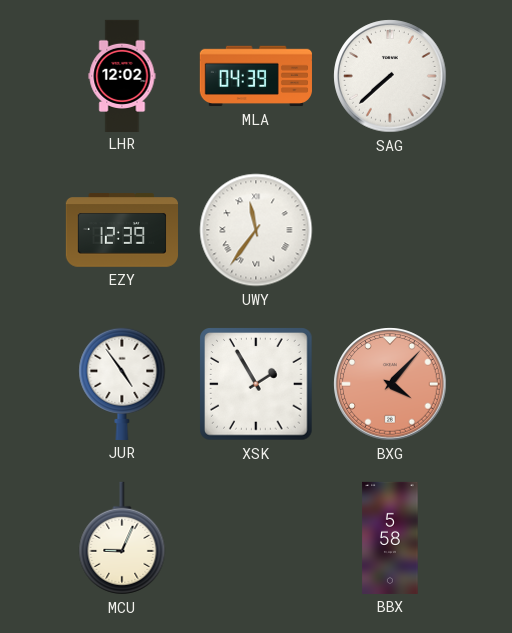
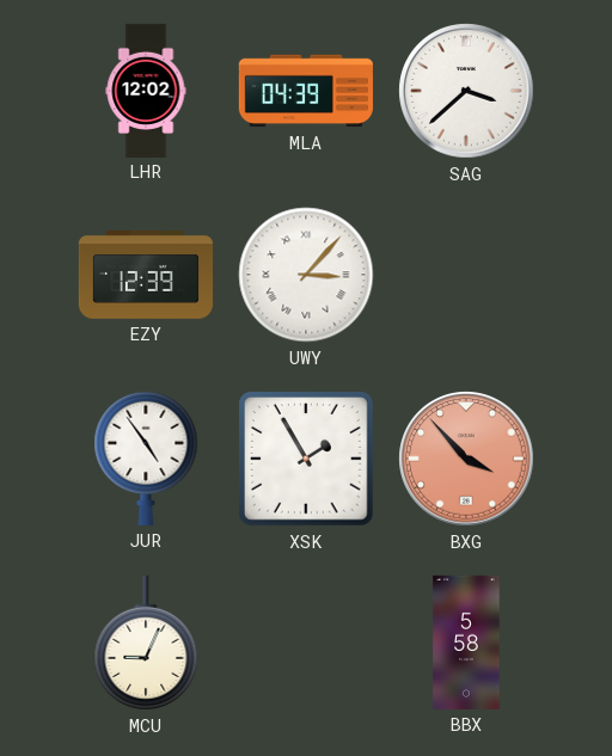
SAG: 7:38 -> 3:38
UWY: 11:36 -> 3:07
BXG: 4:07 -> 3:53
